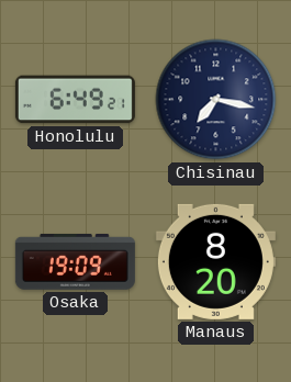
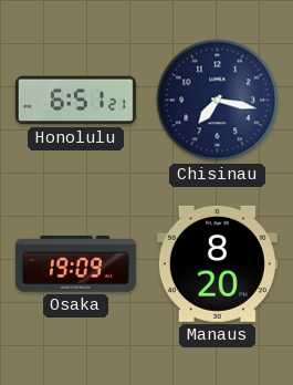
Honolulu: 6:49 -> 6:51
